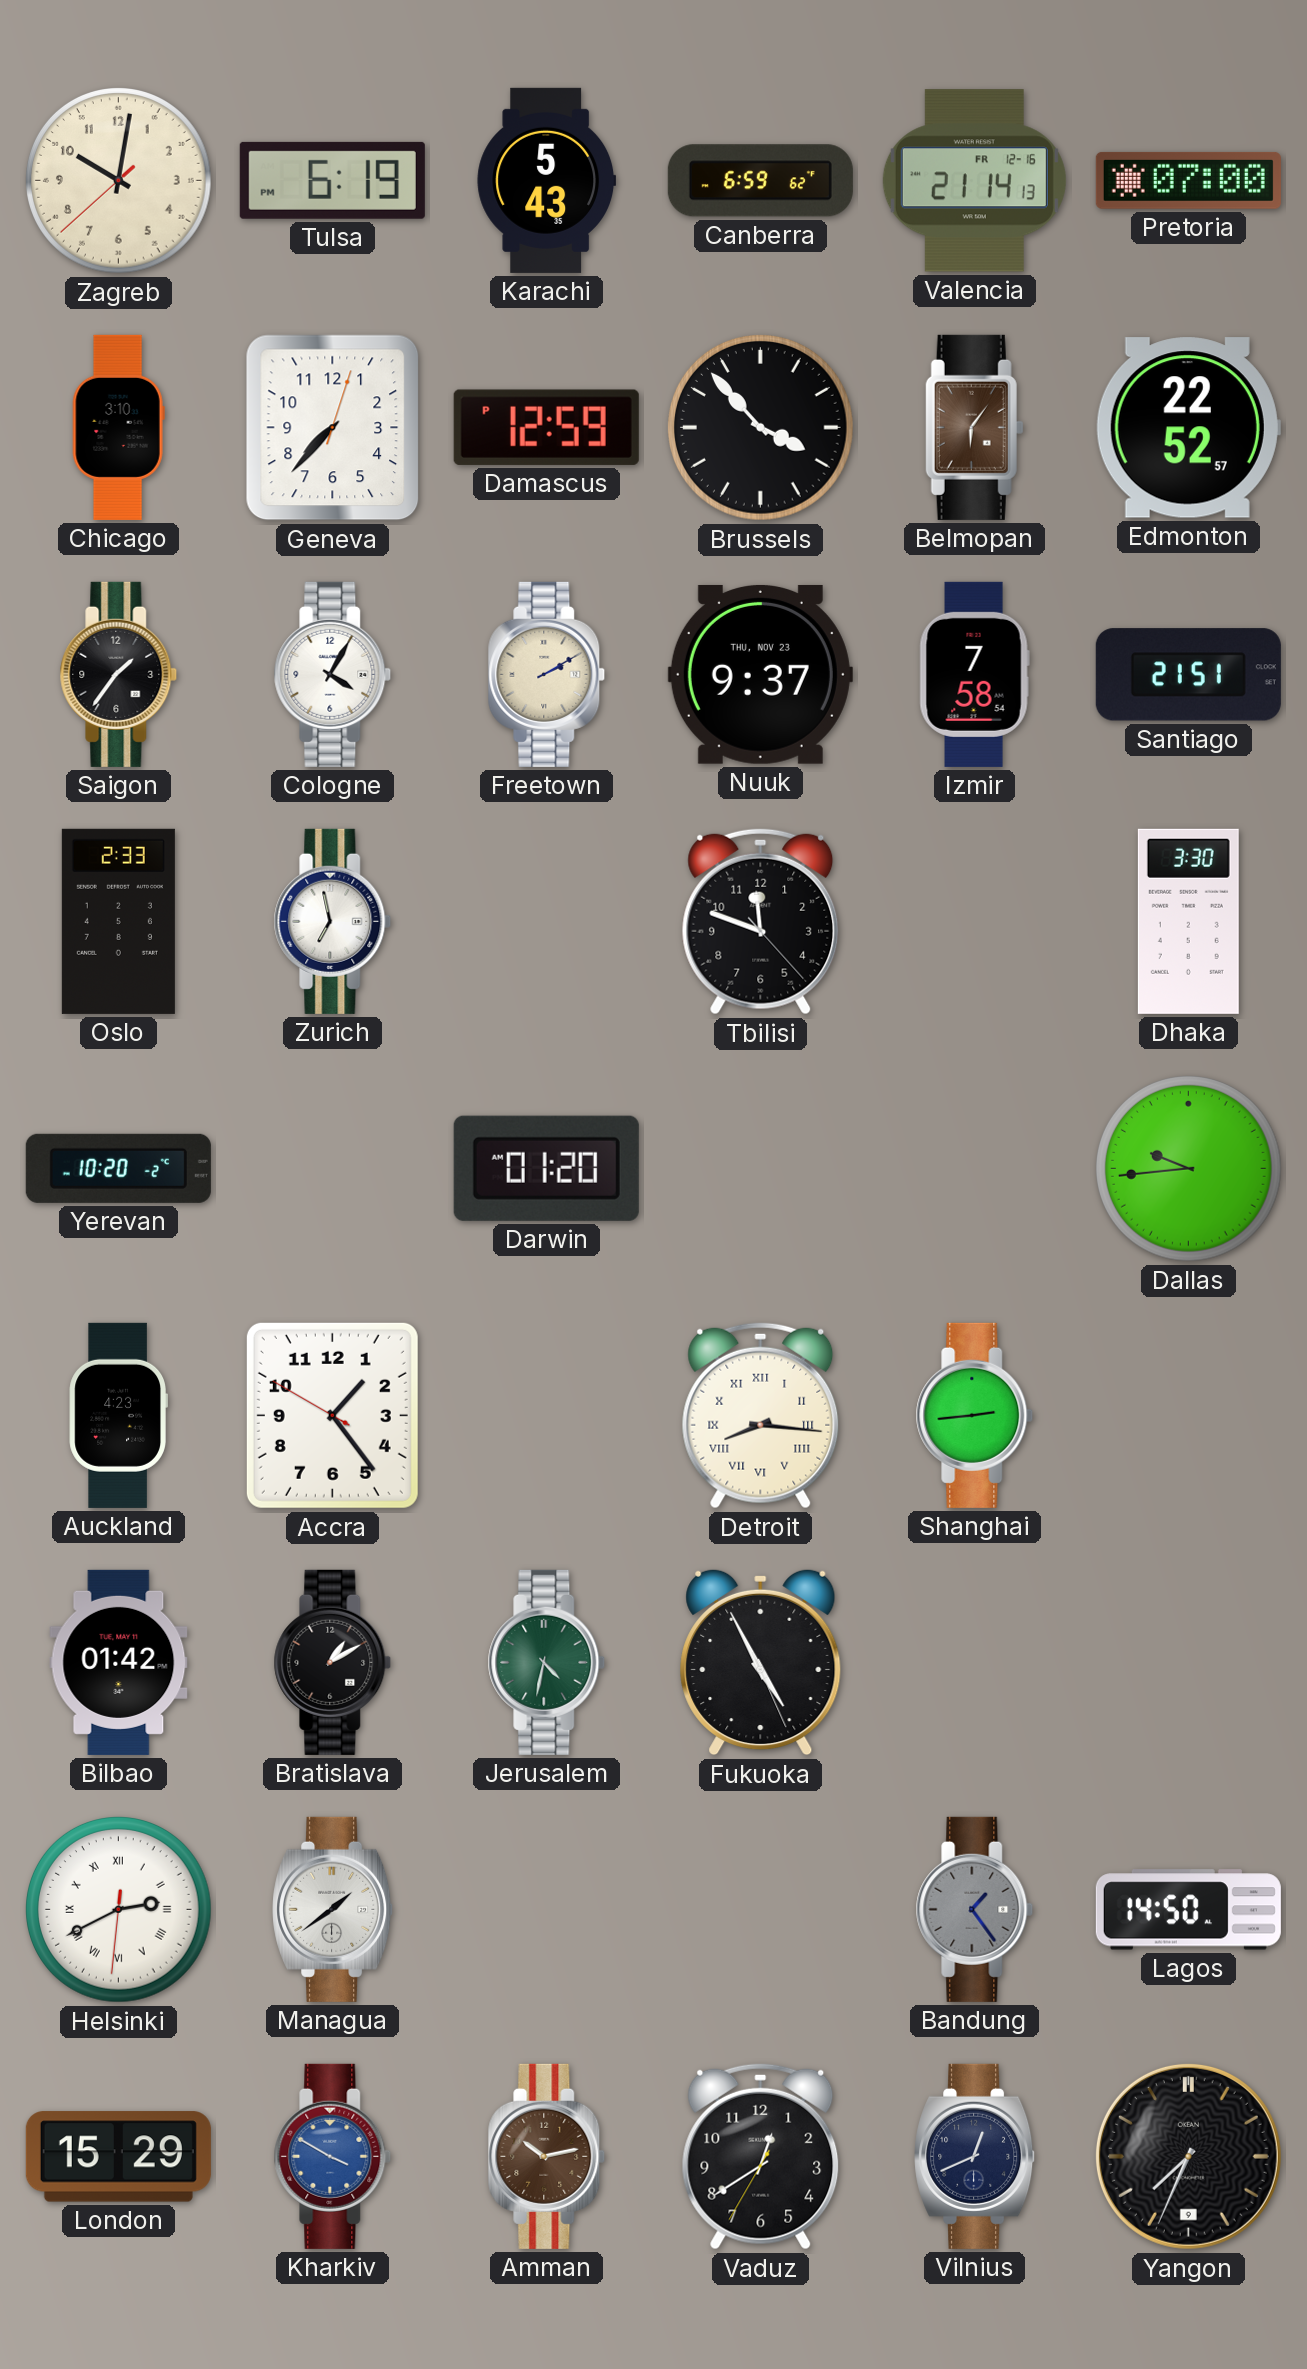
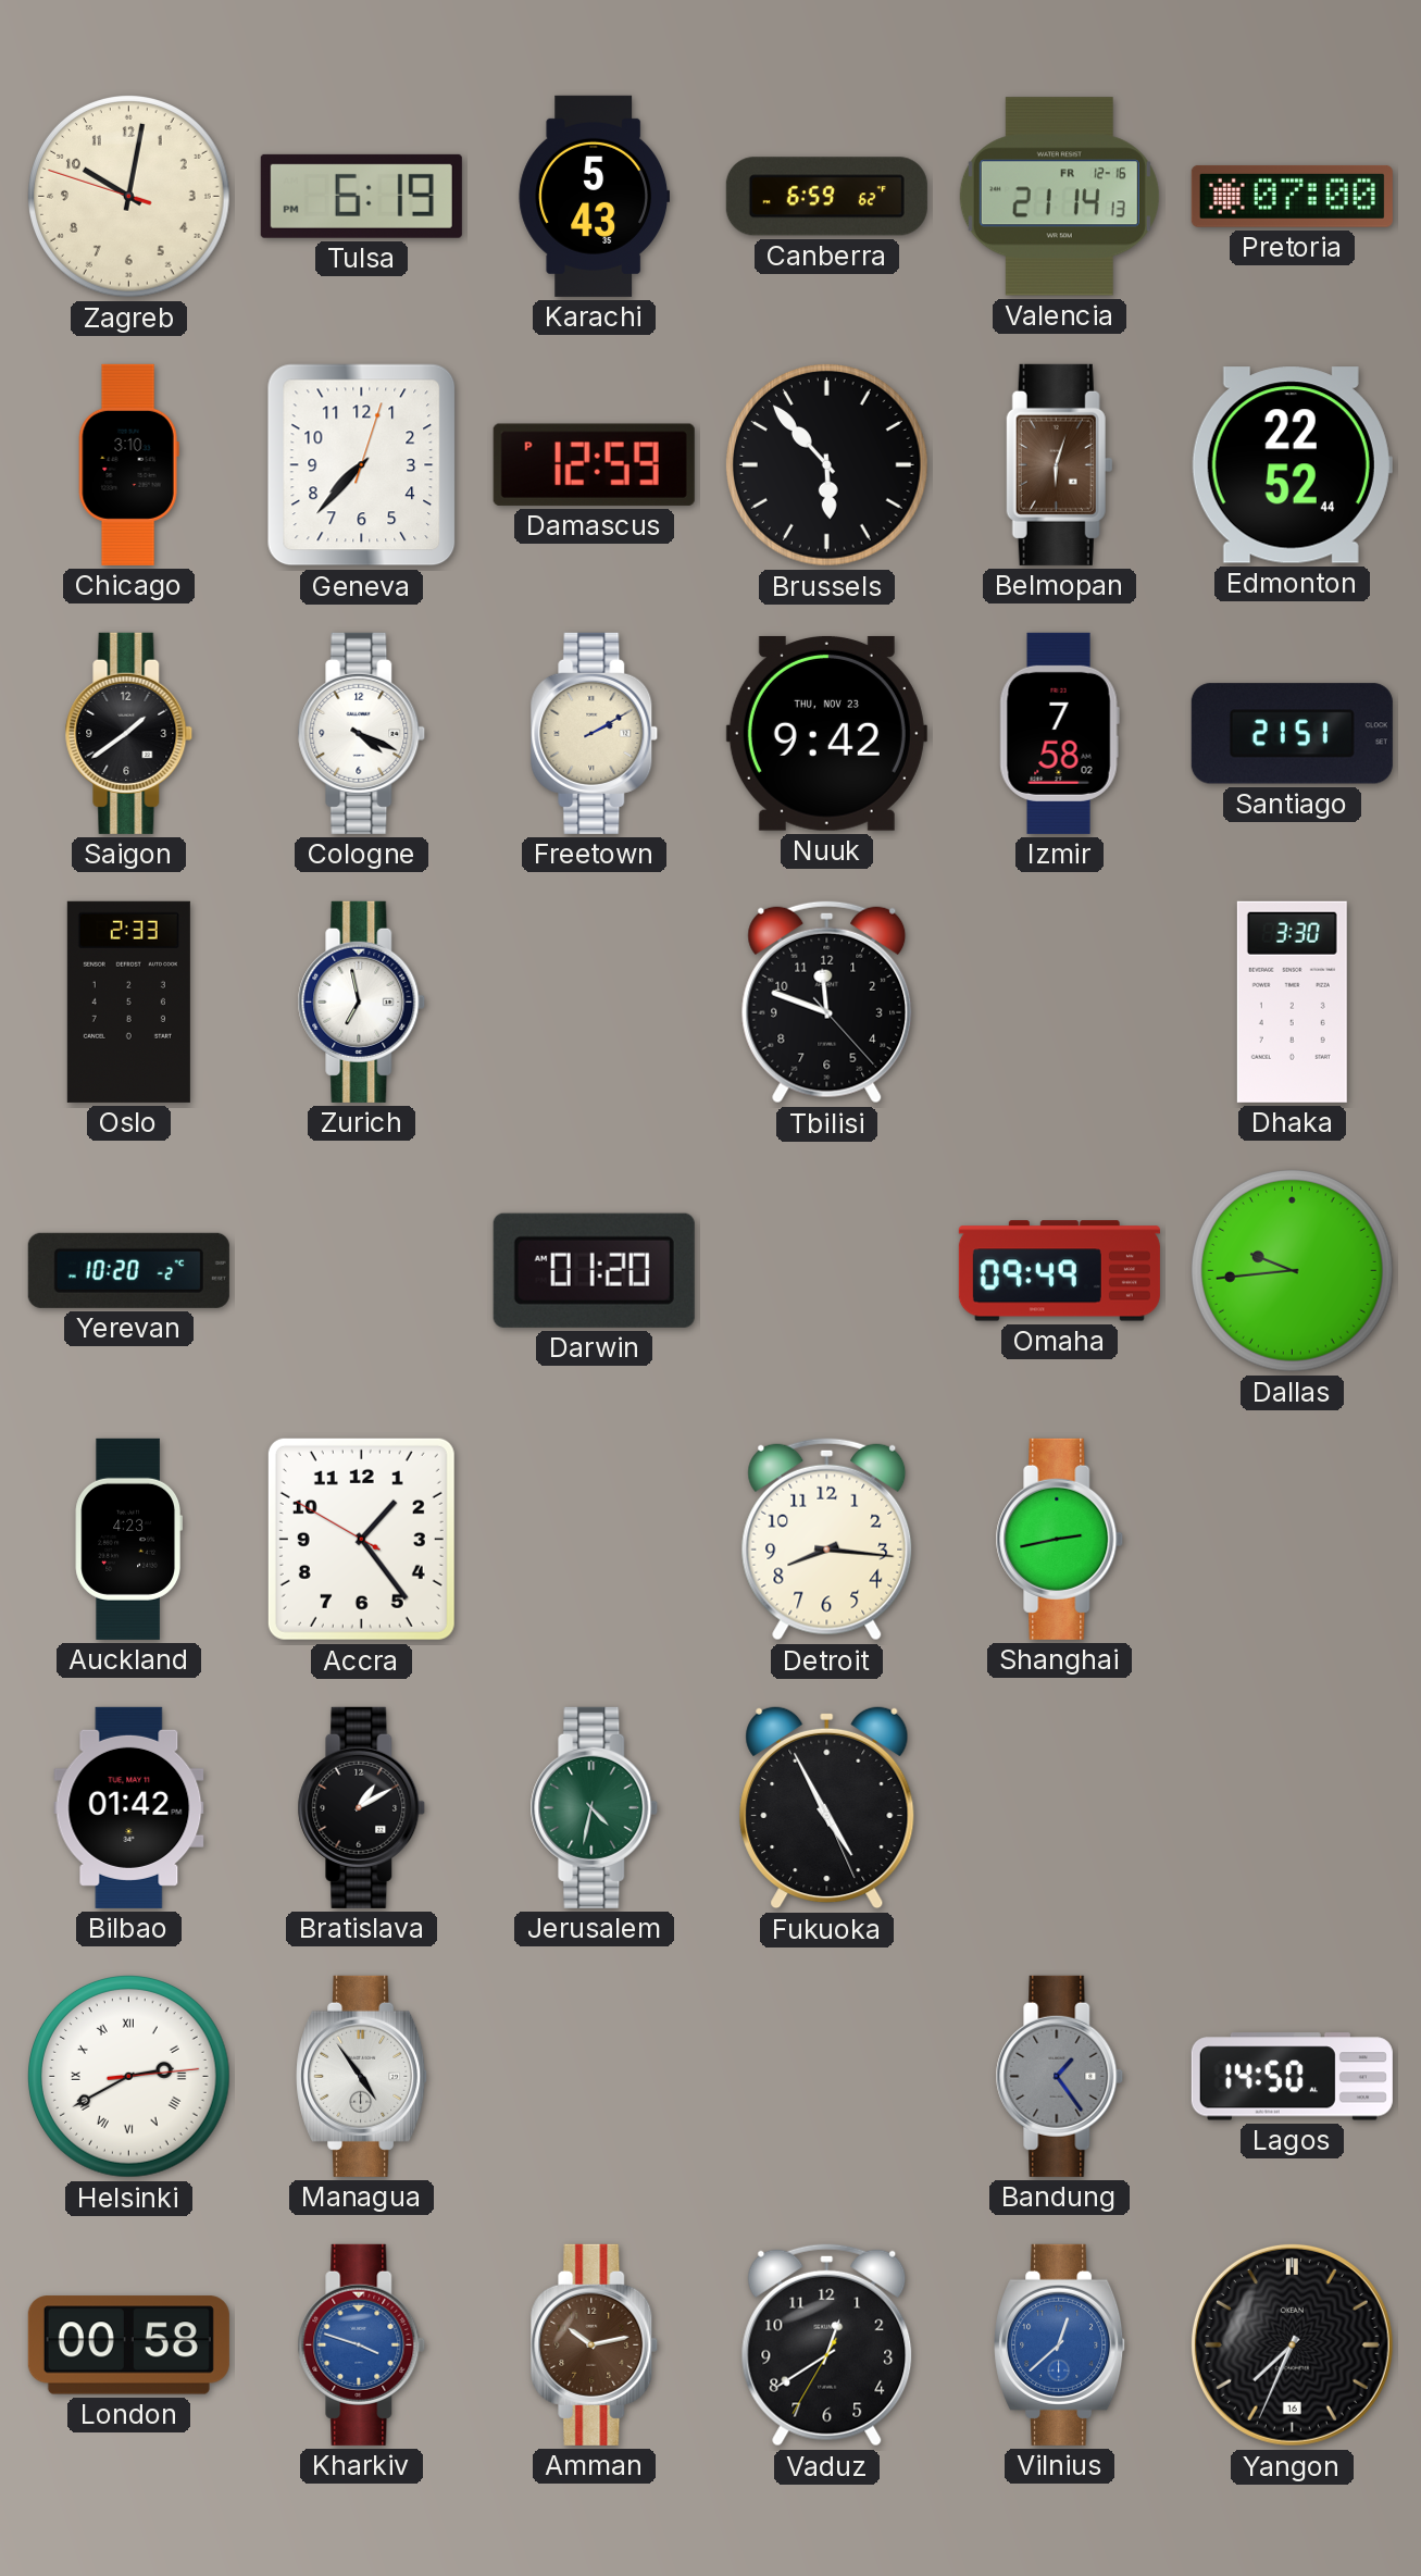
Zagreb: 10:01:38 -> 10:01:48
Brussels: 3:53 -> 5:53
Belmopan: 6:06 -> 6:03
Edmonton: 22:52:57 -> 22:52:44
Saigon: 1:36 -> 1:39
Cologne: 4:05 -> 4:19
Nuuk: 9:37 -> 9:42
Izmir: 7:58:54 -> 7:58:02
Omaha: none -> 09:49
Detroit numerals: Roman -> Arabic
Shanghai: 2:44 -> 2:43
Helsinki: 2:40:31 -> 2:40:14
Managua: 1:39 -> 4:54
London: 15:29 -> 00:58
Kharkiv: 3:50 -> 3:48
Vilnius: 12:41 -> 12:38
Vilnius dial: navy -> blue
Yangon date: 9 -> 16
